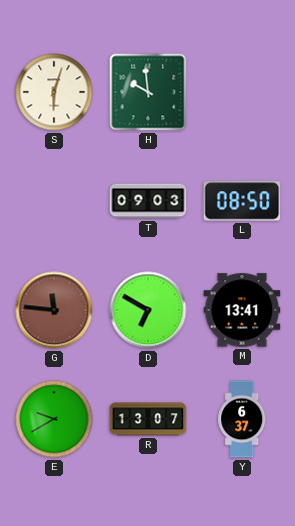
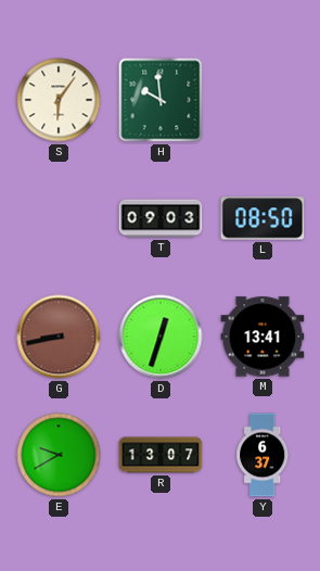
S: 6:03 -> 6:06
G: 11:46 -> 8:43
D: 6:50 -> 12:33
